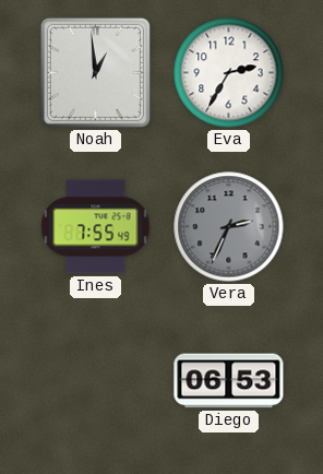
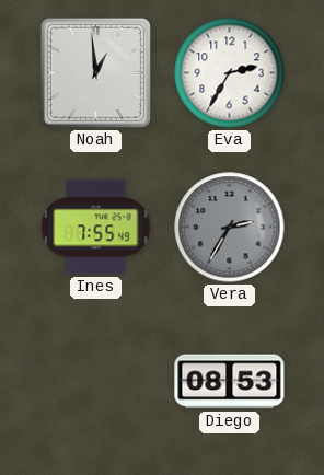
Vera: 2:34 -> 2:35
Diego: 06:53 -> 08:53
